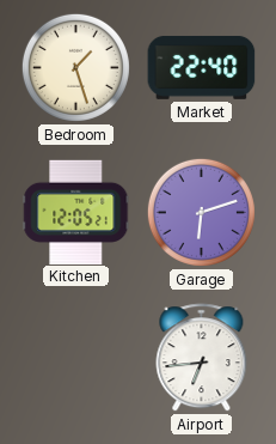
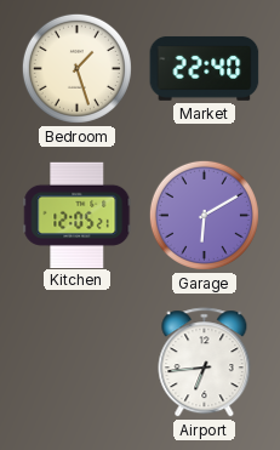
Garage: 6:12 -> 6:10
